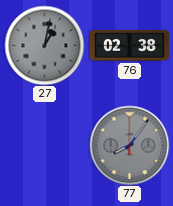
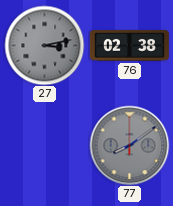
27: 1:02 -> 3:13
77: 8:06 -> 8:09
